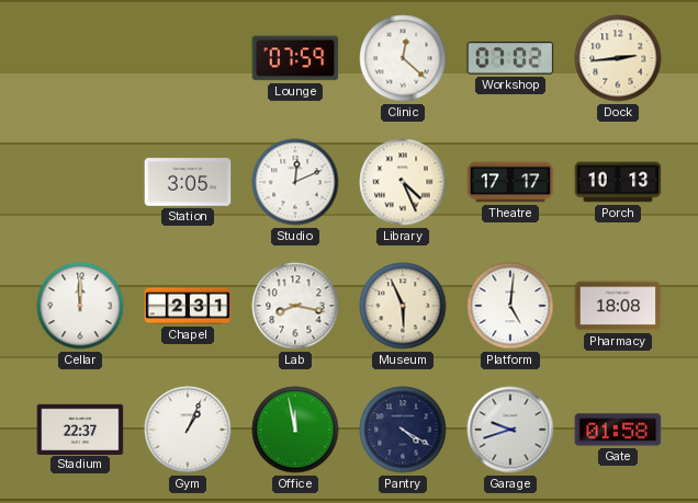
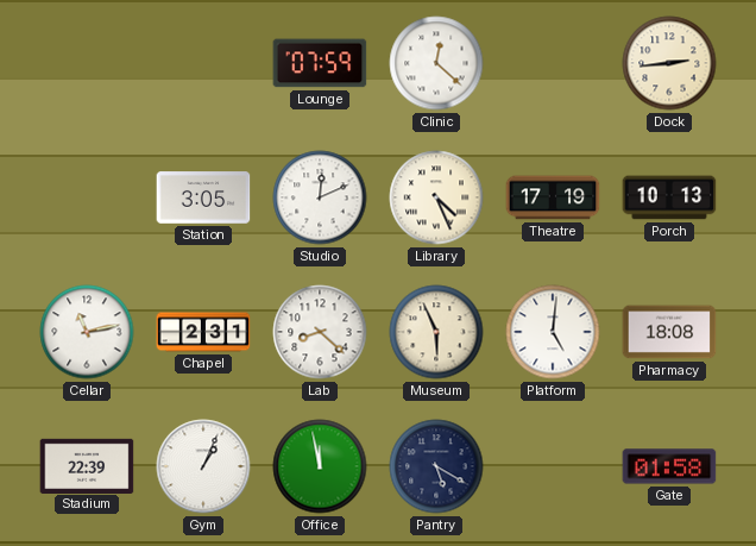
Workshop: 07:02 -> none
Theatre: 17:17 -> 17:19
Cellar: 12:00 -> 11:13
Lab: 8:17 -> 8:22
Stadium: 22:37 -> 22:39
Pantry: 4:20 -> 5:20
Garage: 9:42 -> none
